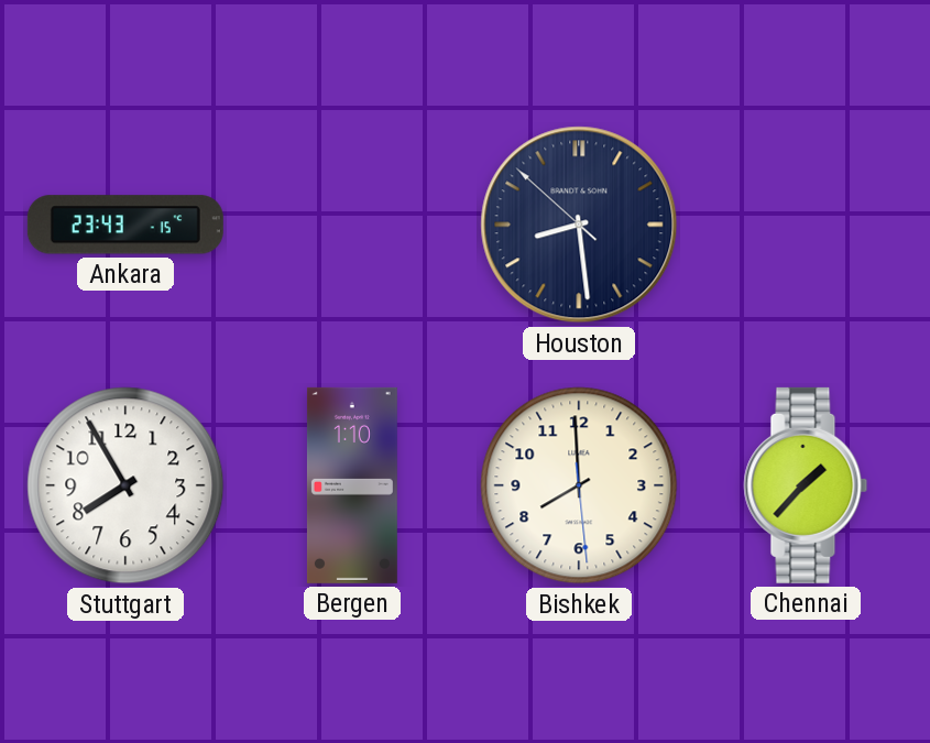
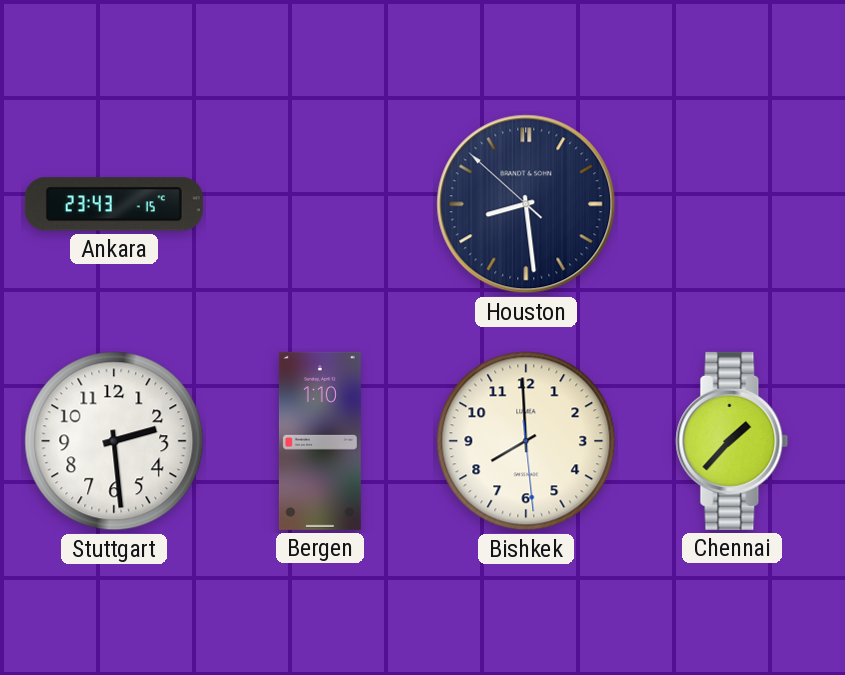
Stuttgart: 7:55 -> 2:29
